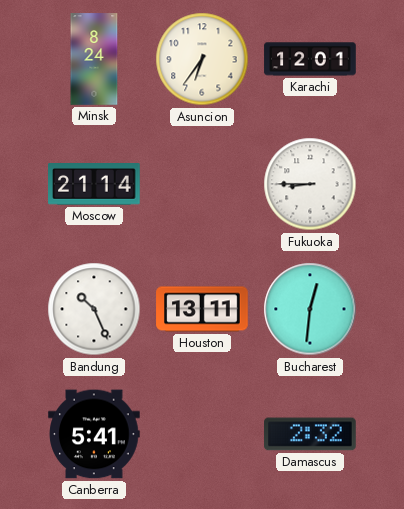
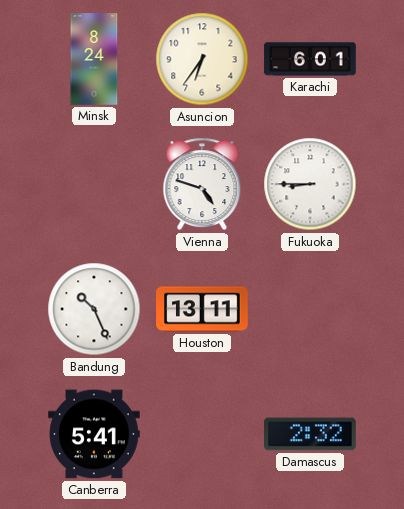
Karachi: 12:01 -> 6:01
Moscow: 21:14 -> none
Vienna: none -> 4:48
Bucharest: 12:31 -> none
